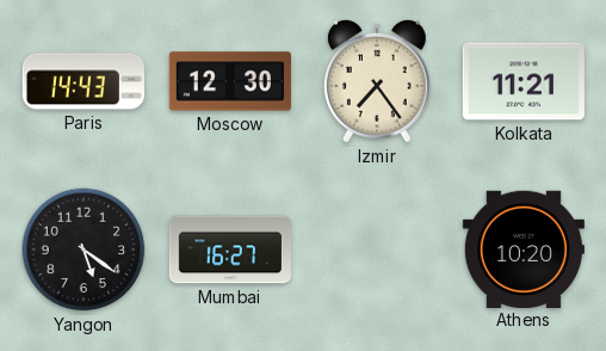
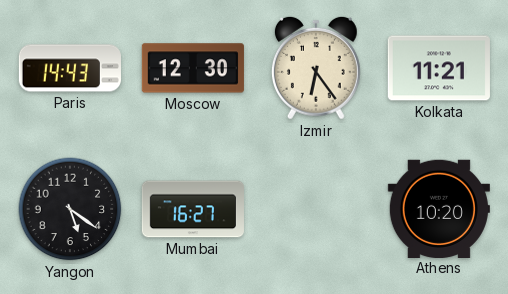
Izmir: 7:24 -> 6:24
